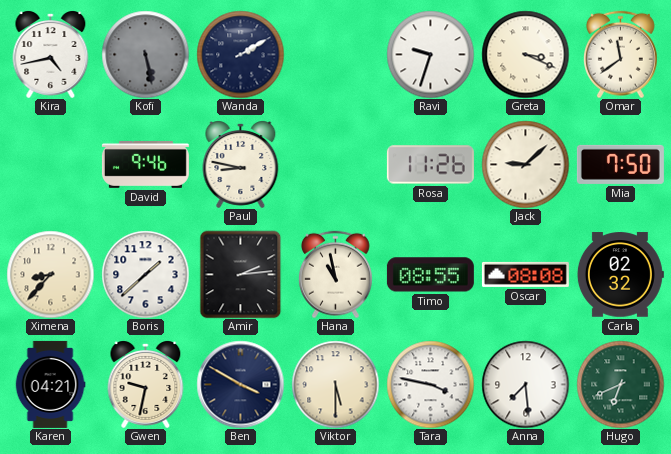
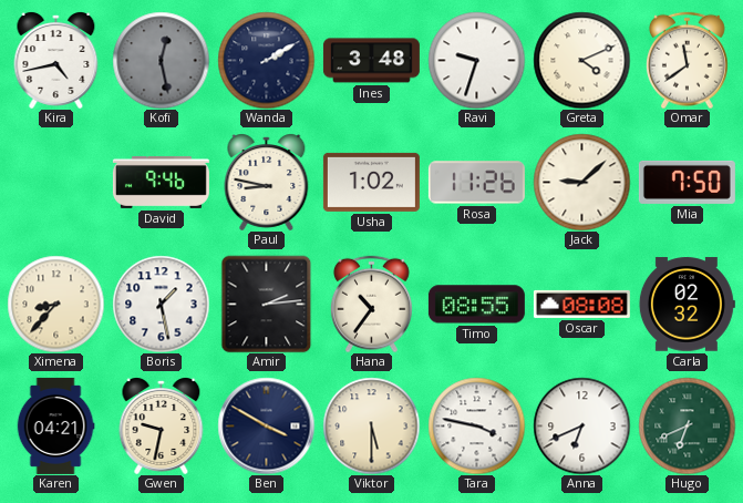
Kofi: 5:28 -> 12:28
Ines: none -> 3:48
Greta: 3:19 -> 4:11
Usha: none -> 1:02
Boris: 1:38 -> 1:28
Hana: 10:58 -> 10:36
Anna: 7:29 -> 6:41
